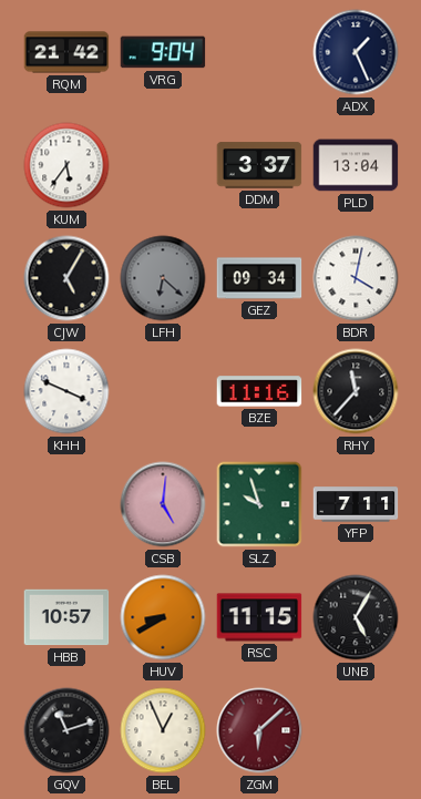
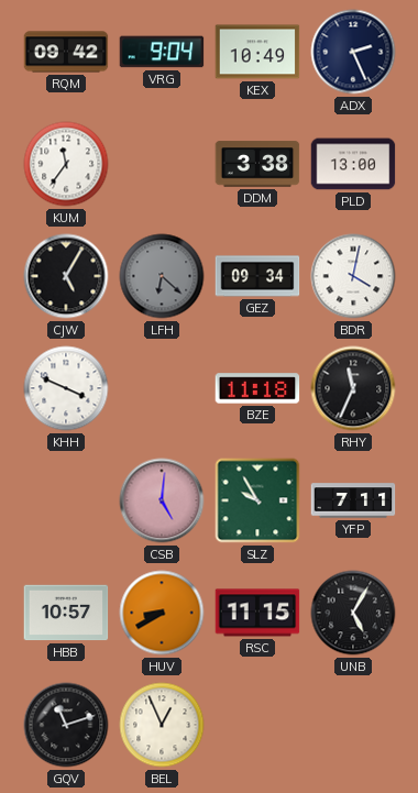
RQM: 21:42 -> 09:42
KEX: none -> 10:49
ADX: 1:26 -> 2:26
KUM: 5:36 -> 11:36
DDM: 3:37 -> 3:38
PLD: 13:04 -> 13:00
BZE: 11:16 -> 11:18
RHY: 11:37 -> 11:34
SLZ: 9:57 -> 9:55
ZGM: 6:08 -> none
